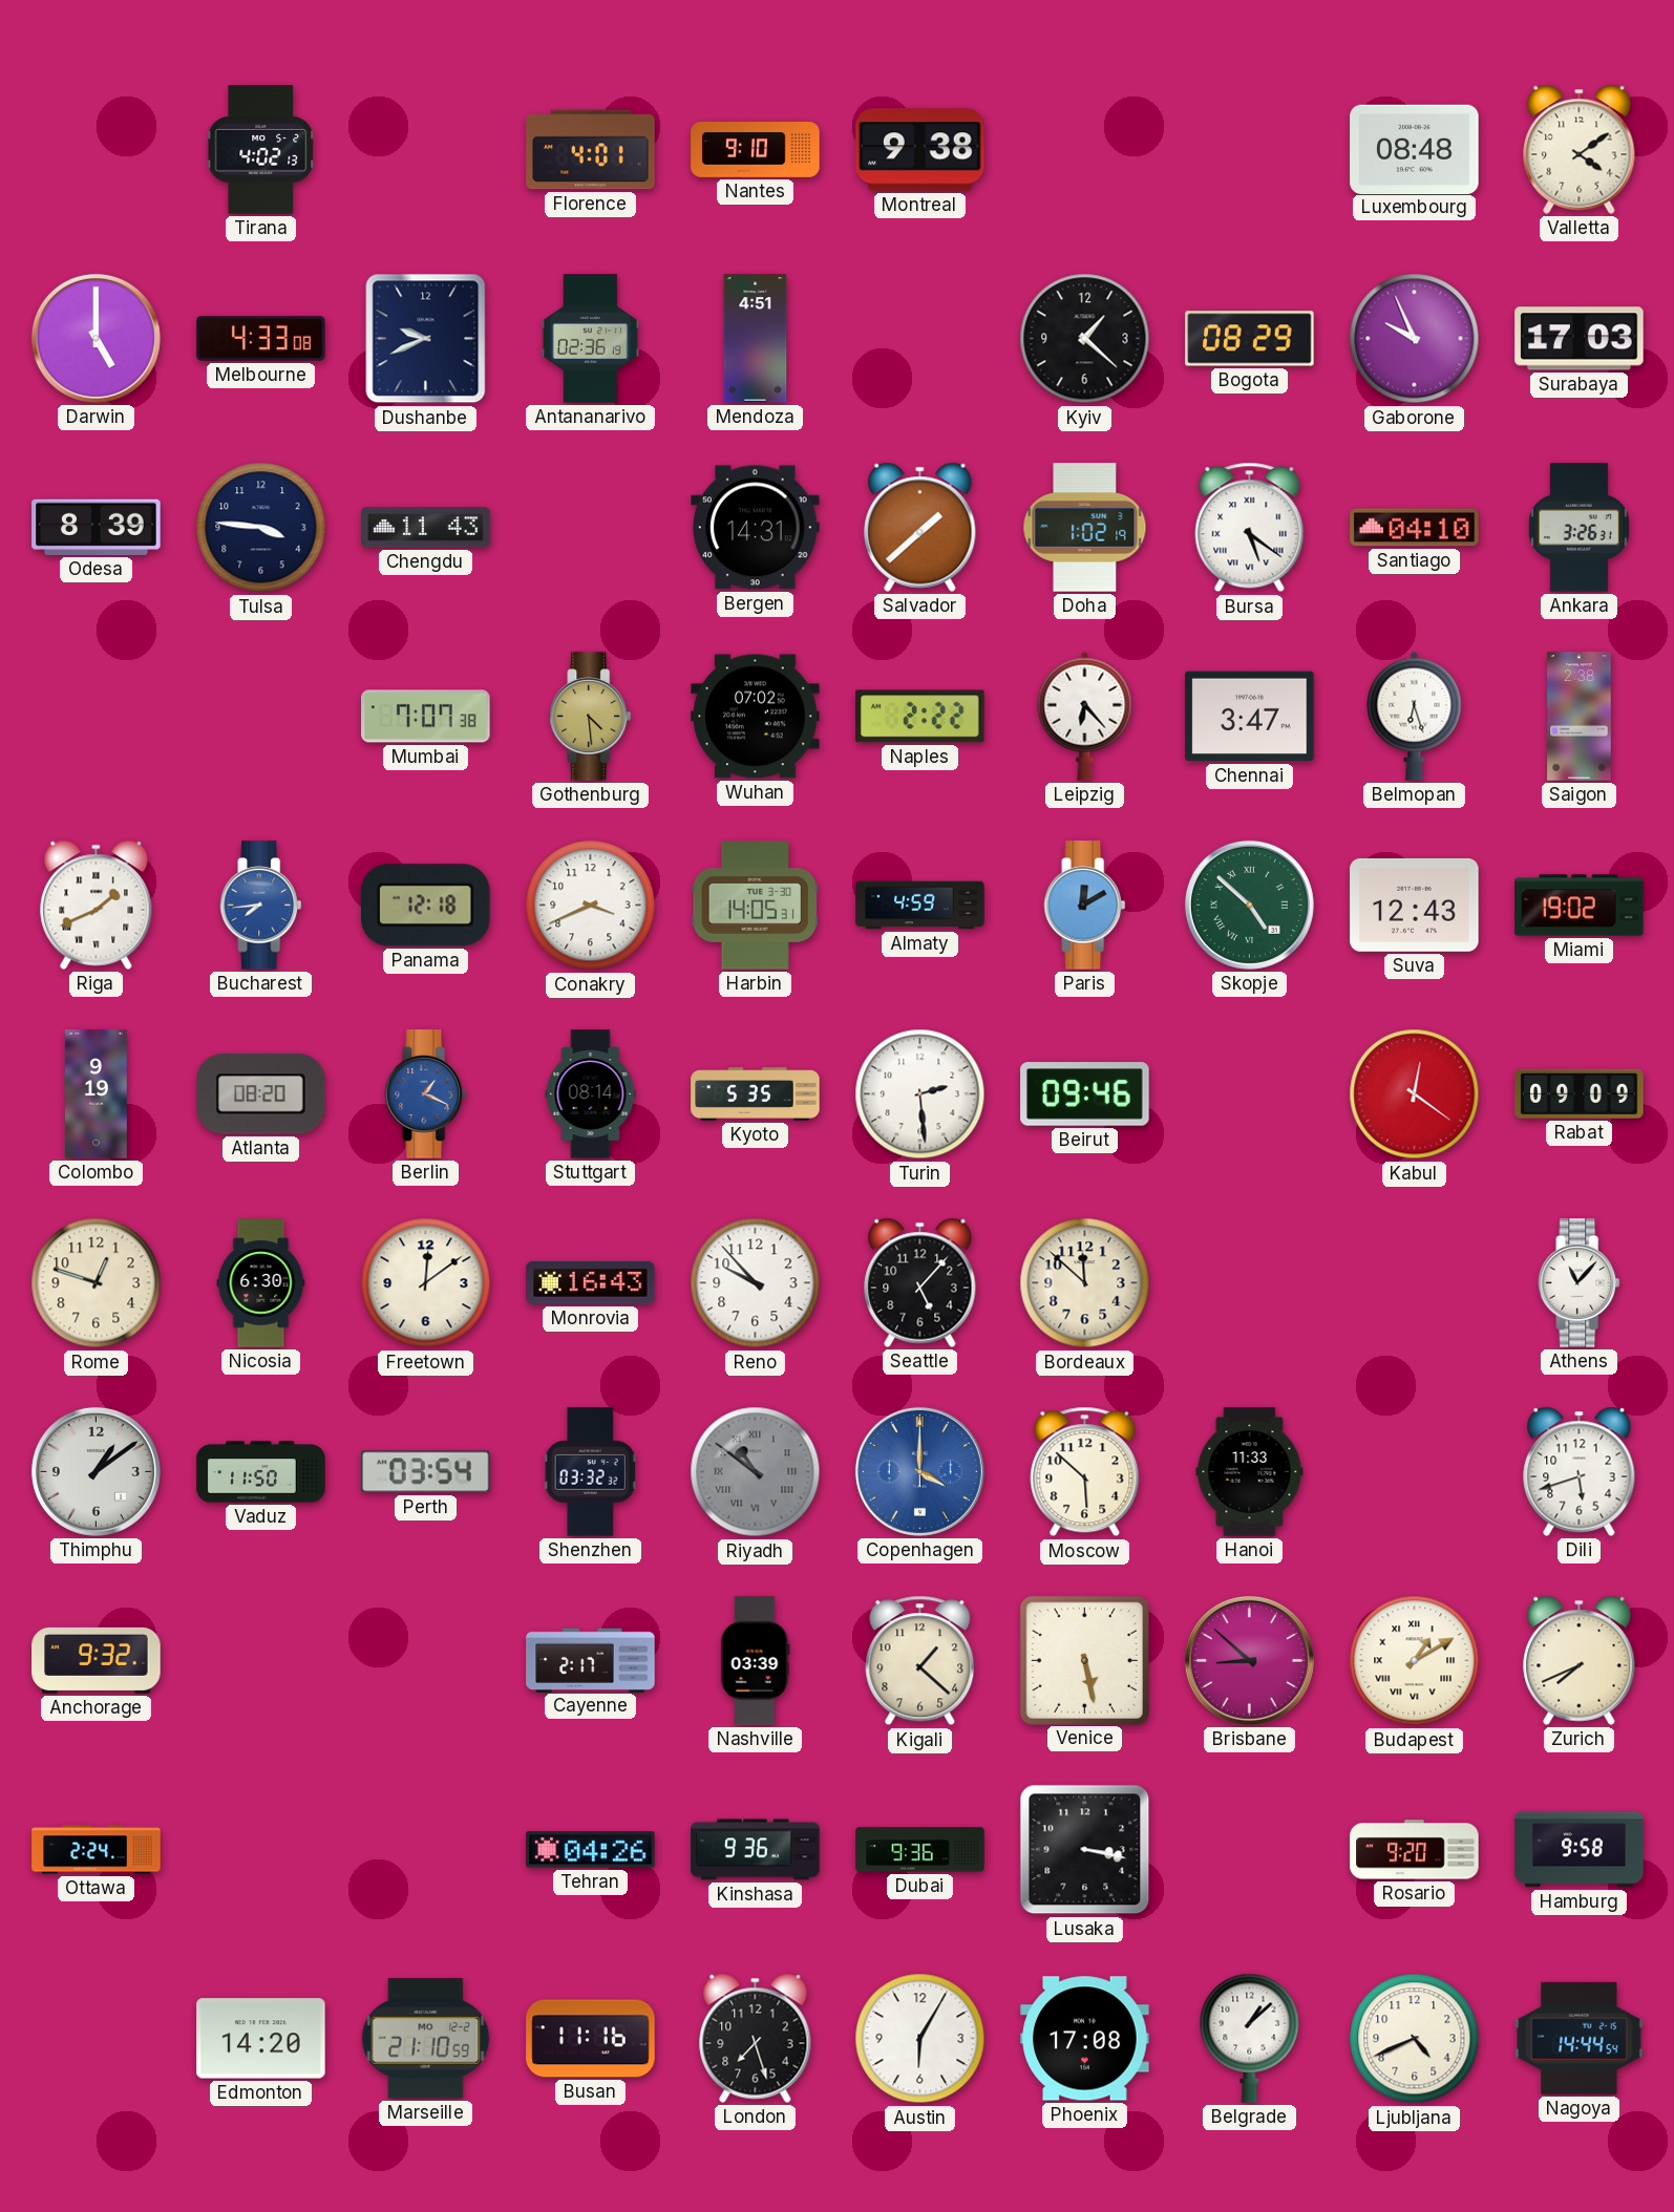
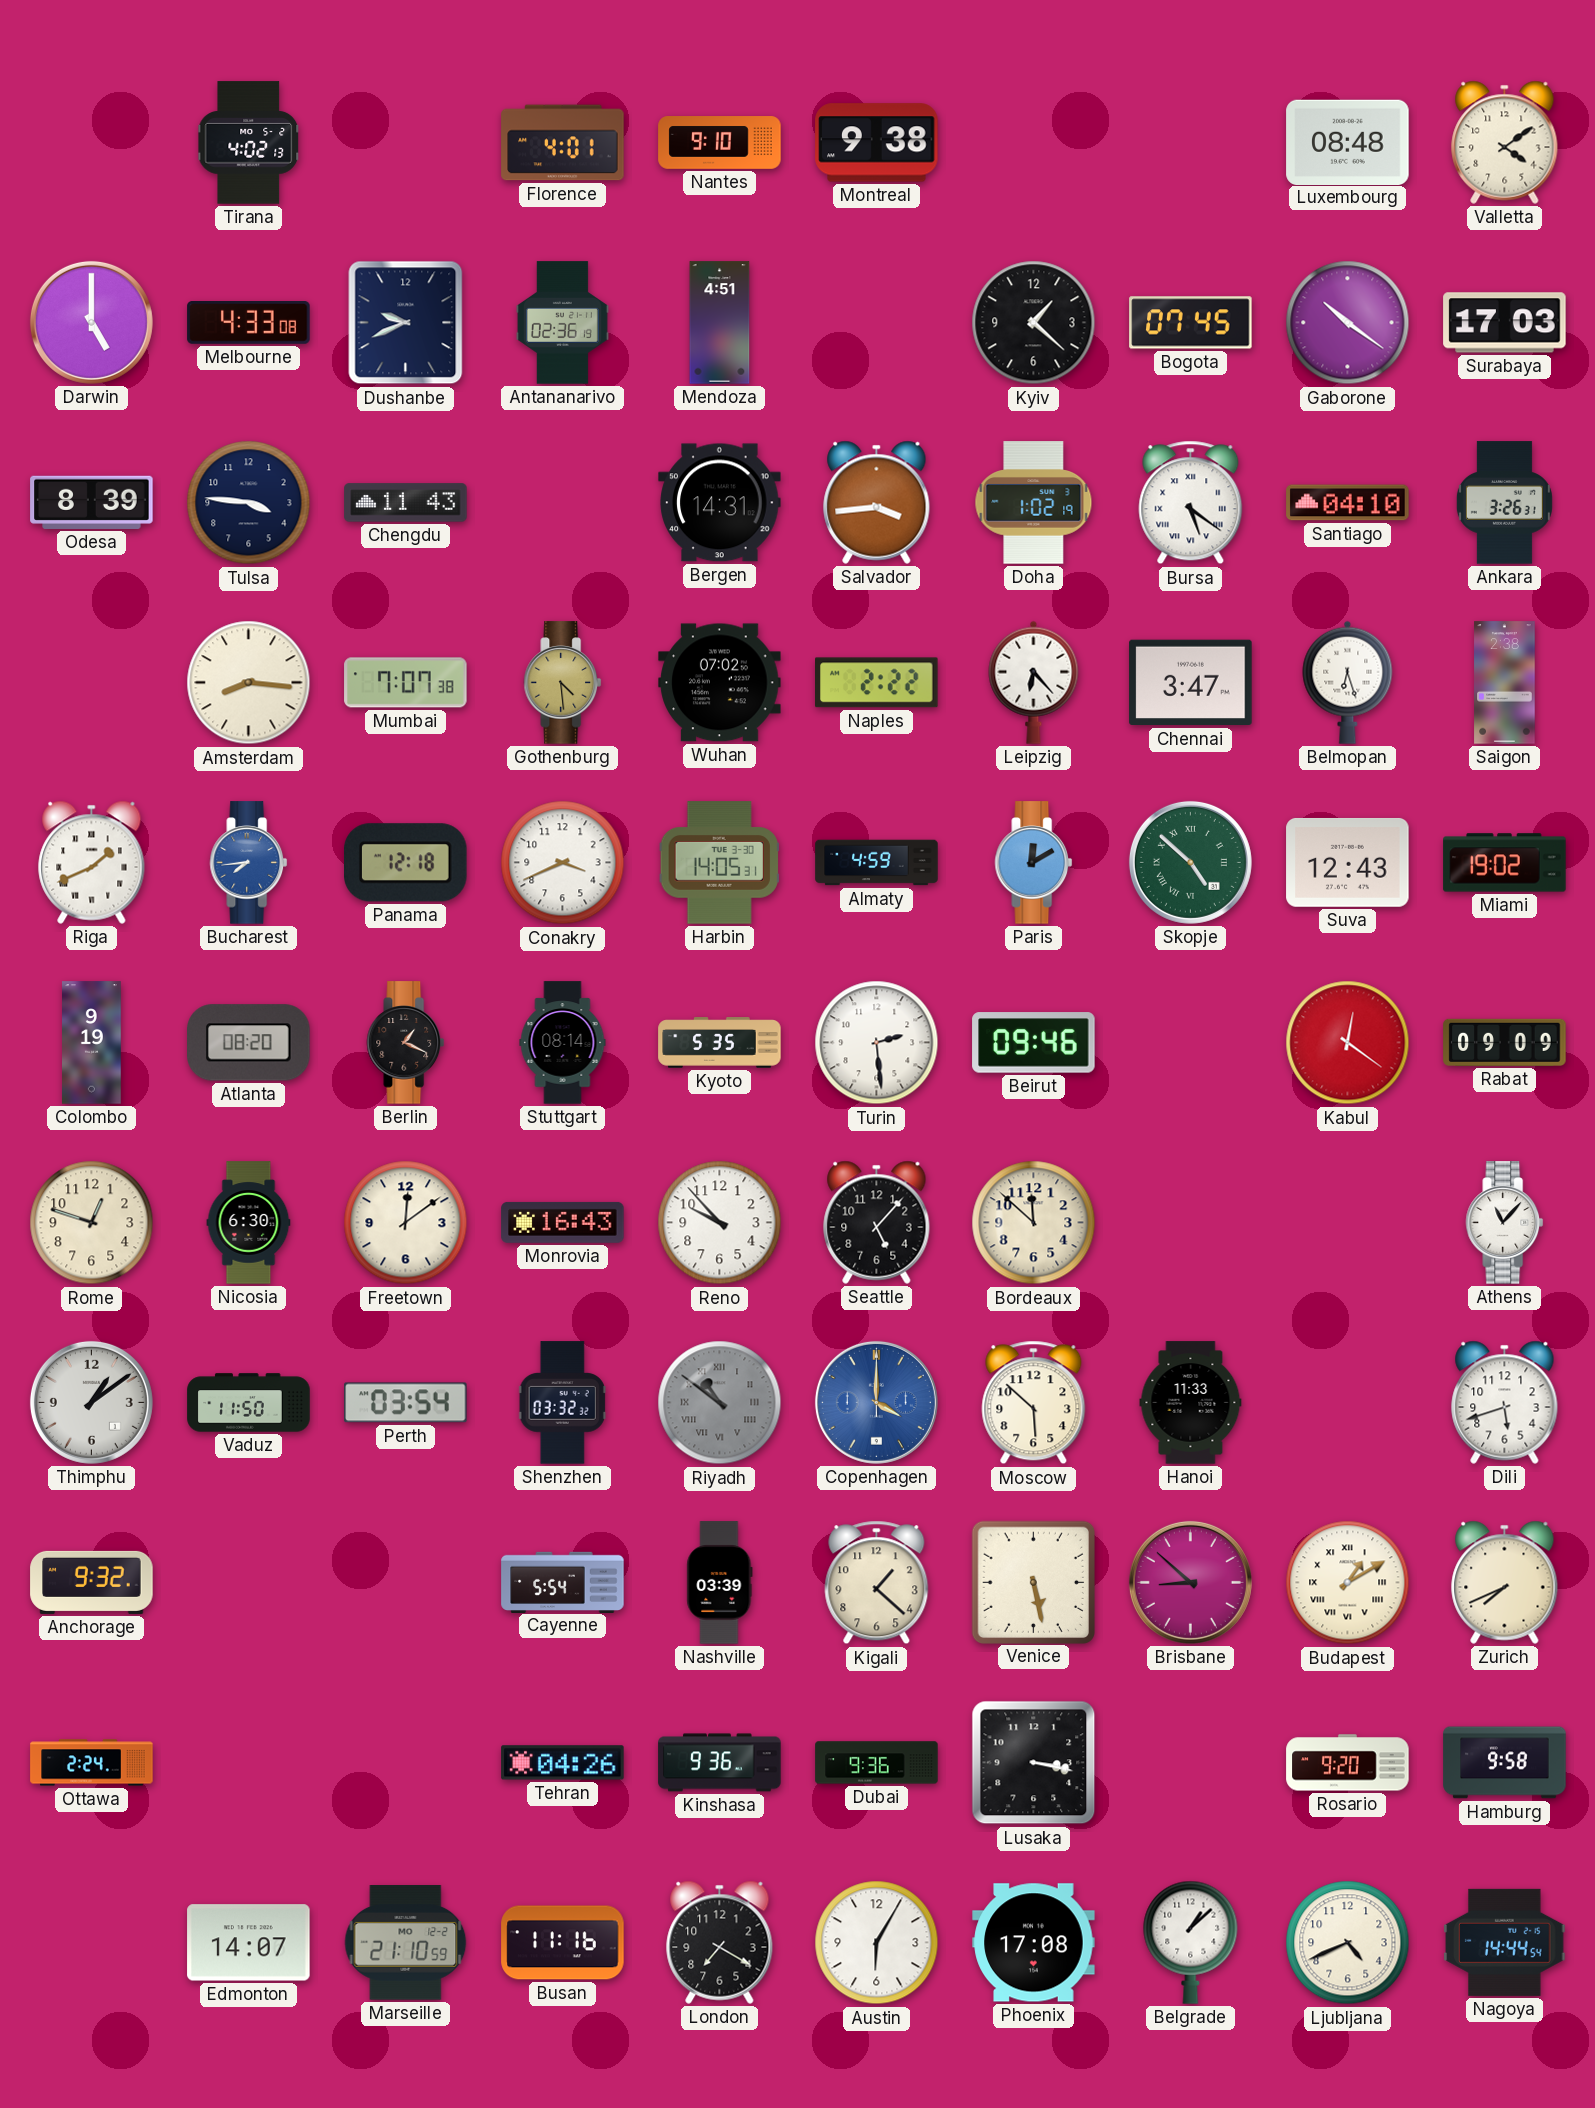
Bogota: 08:29 -> 07:45
Gaborone: 9:56 -> 10:21
Salvador: 1:38 -> 3:44
Amsterdam: none -> 8:16
Berlin dial: blue -> black
Cayenne: 2:17 -> 5:54
Edmonton: 14:20 -> 14:07
London: 7:27 -> 7:20
